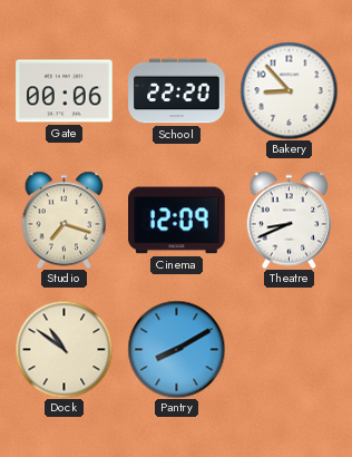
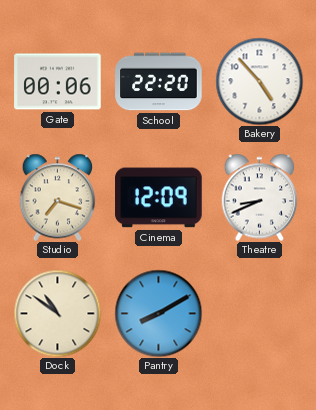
Bakery: 8:53 -> 4:53
